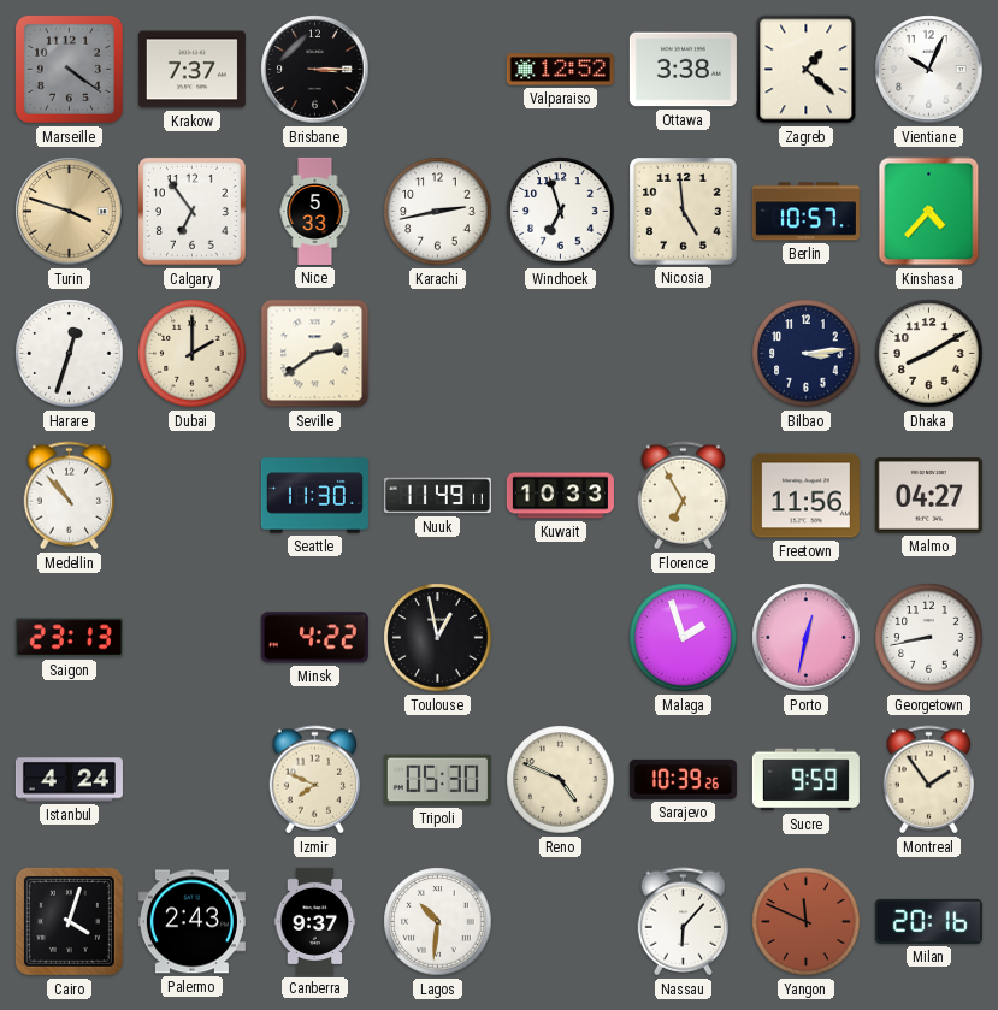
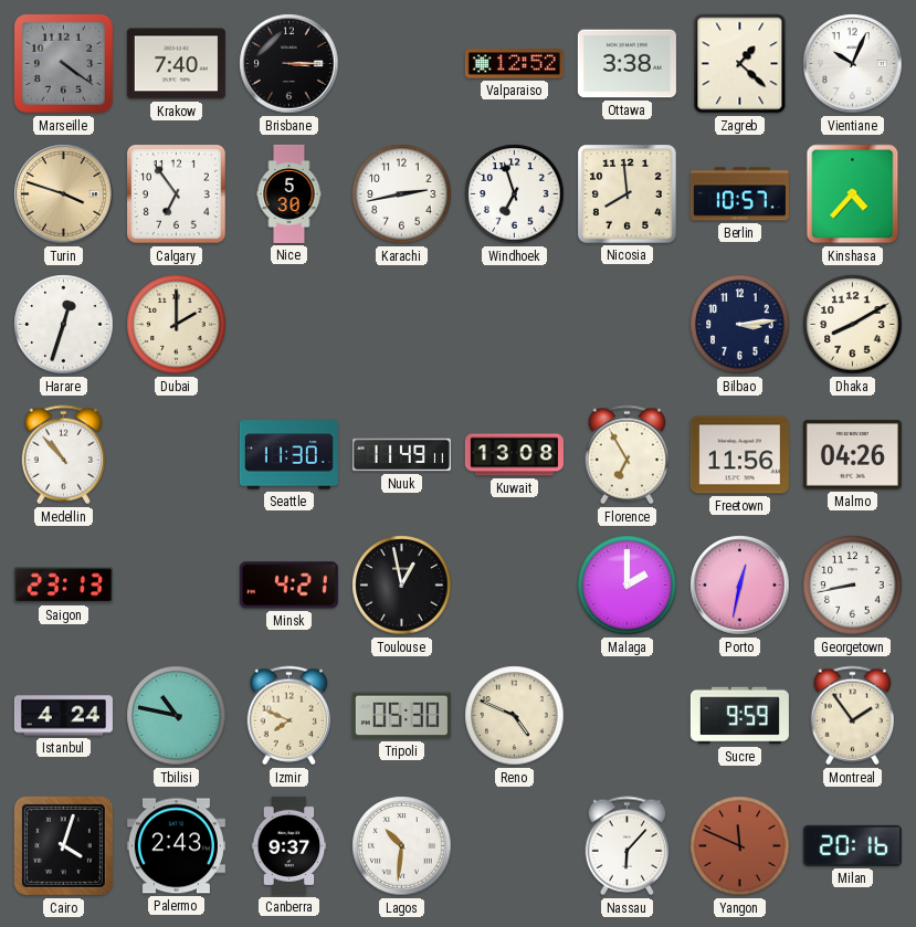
Krakow: 7:37 -> 7:40
Nice: 5:33 -> 5:30
Nicosia: 4:59 -> 7:59
Seville: 2:39 -> none
Kuwait: 10:33 -> 13:08
Malmo: 04:27 -> 04:26
Minsk: 4:22 -> 4:21
Malaga: 1:57 -> 2:00
Tbilisi: none -> 10:47
Sarajevo: 10:39 -> none
